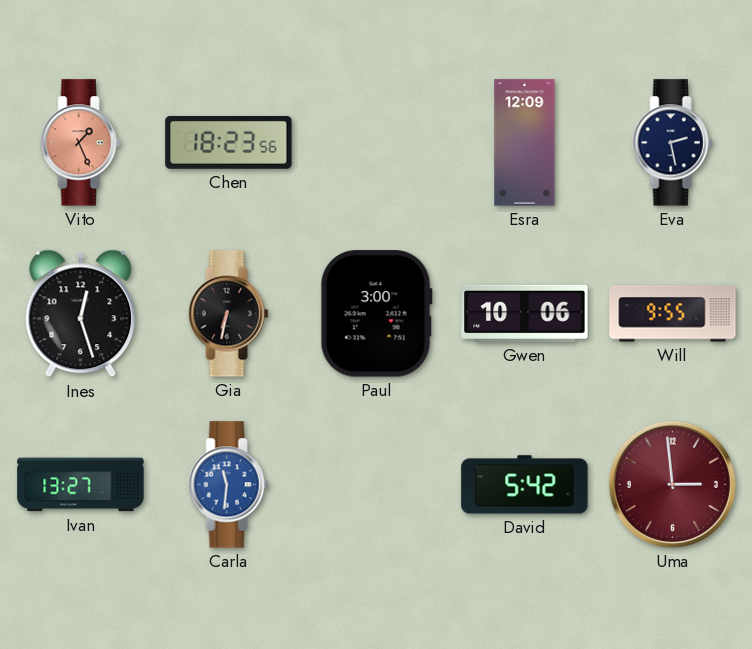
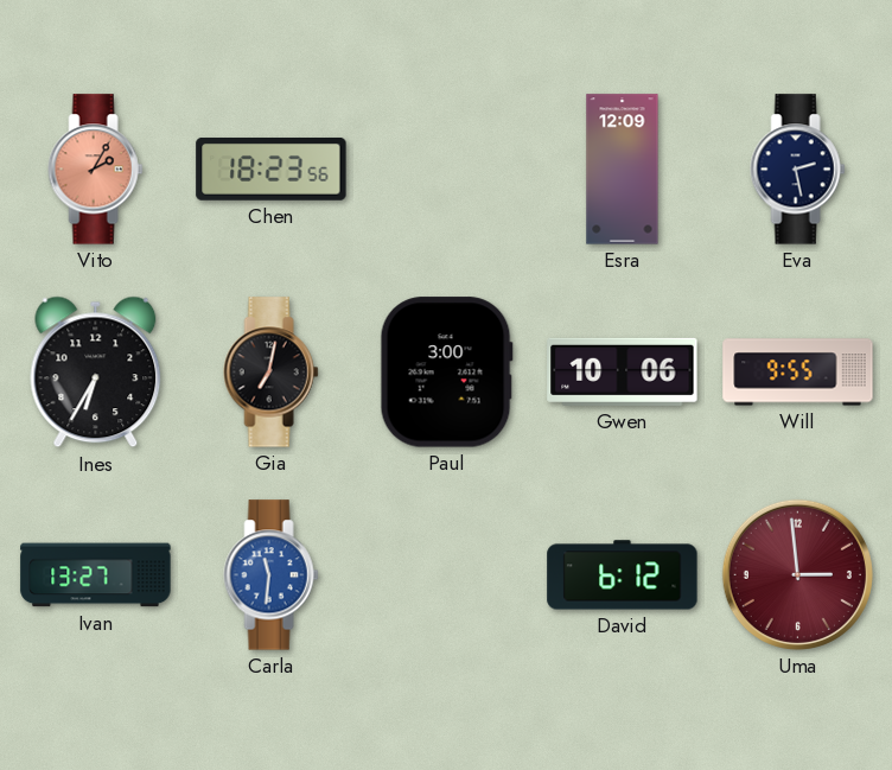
Vito: 1:26 -> 2:05
Ines: 12:27 -> 6:35
Gia: 6:32 -> 7:02
David: 5:42 -> 6:12
